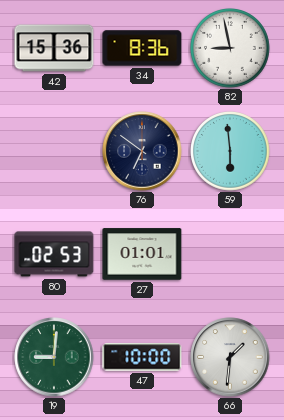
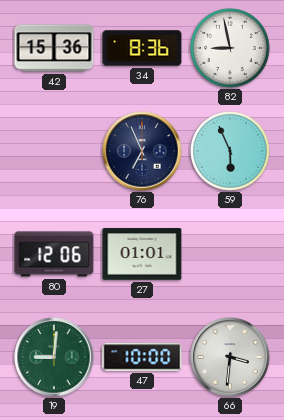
76: 6:51 -> 6:56
59: 5:59 -> 5:56
80: 02:53 -> 12:06
66: 1:31 -> 3:31
